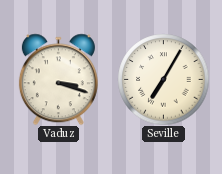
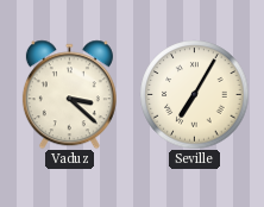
Vaduz: 3:18 -> 3:22
